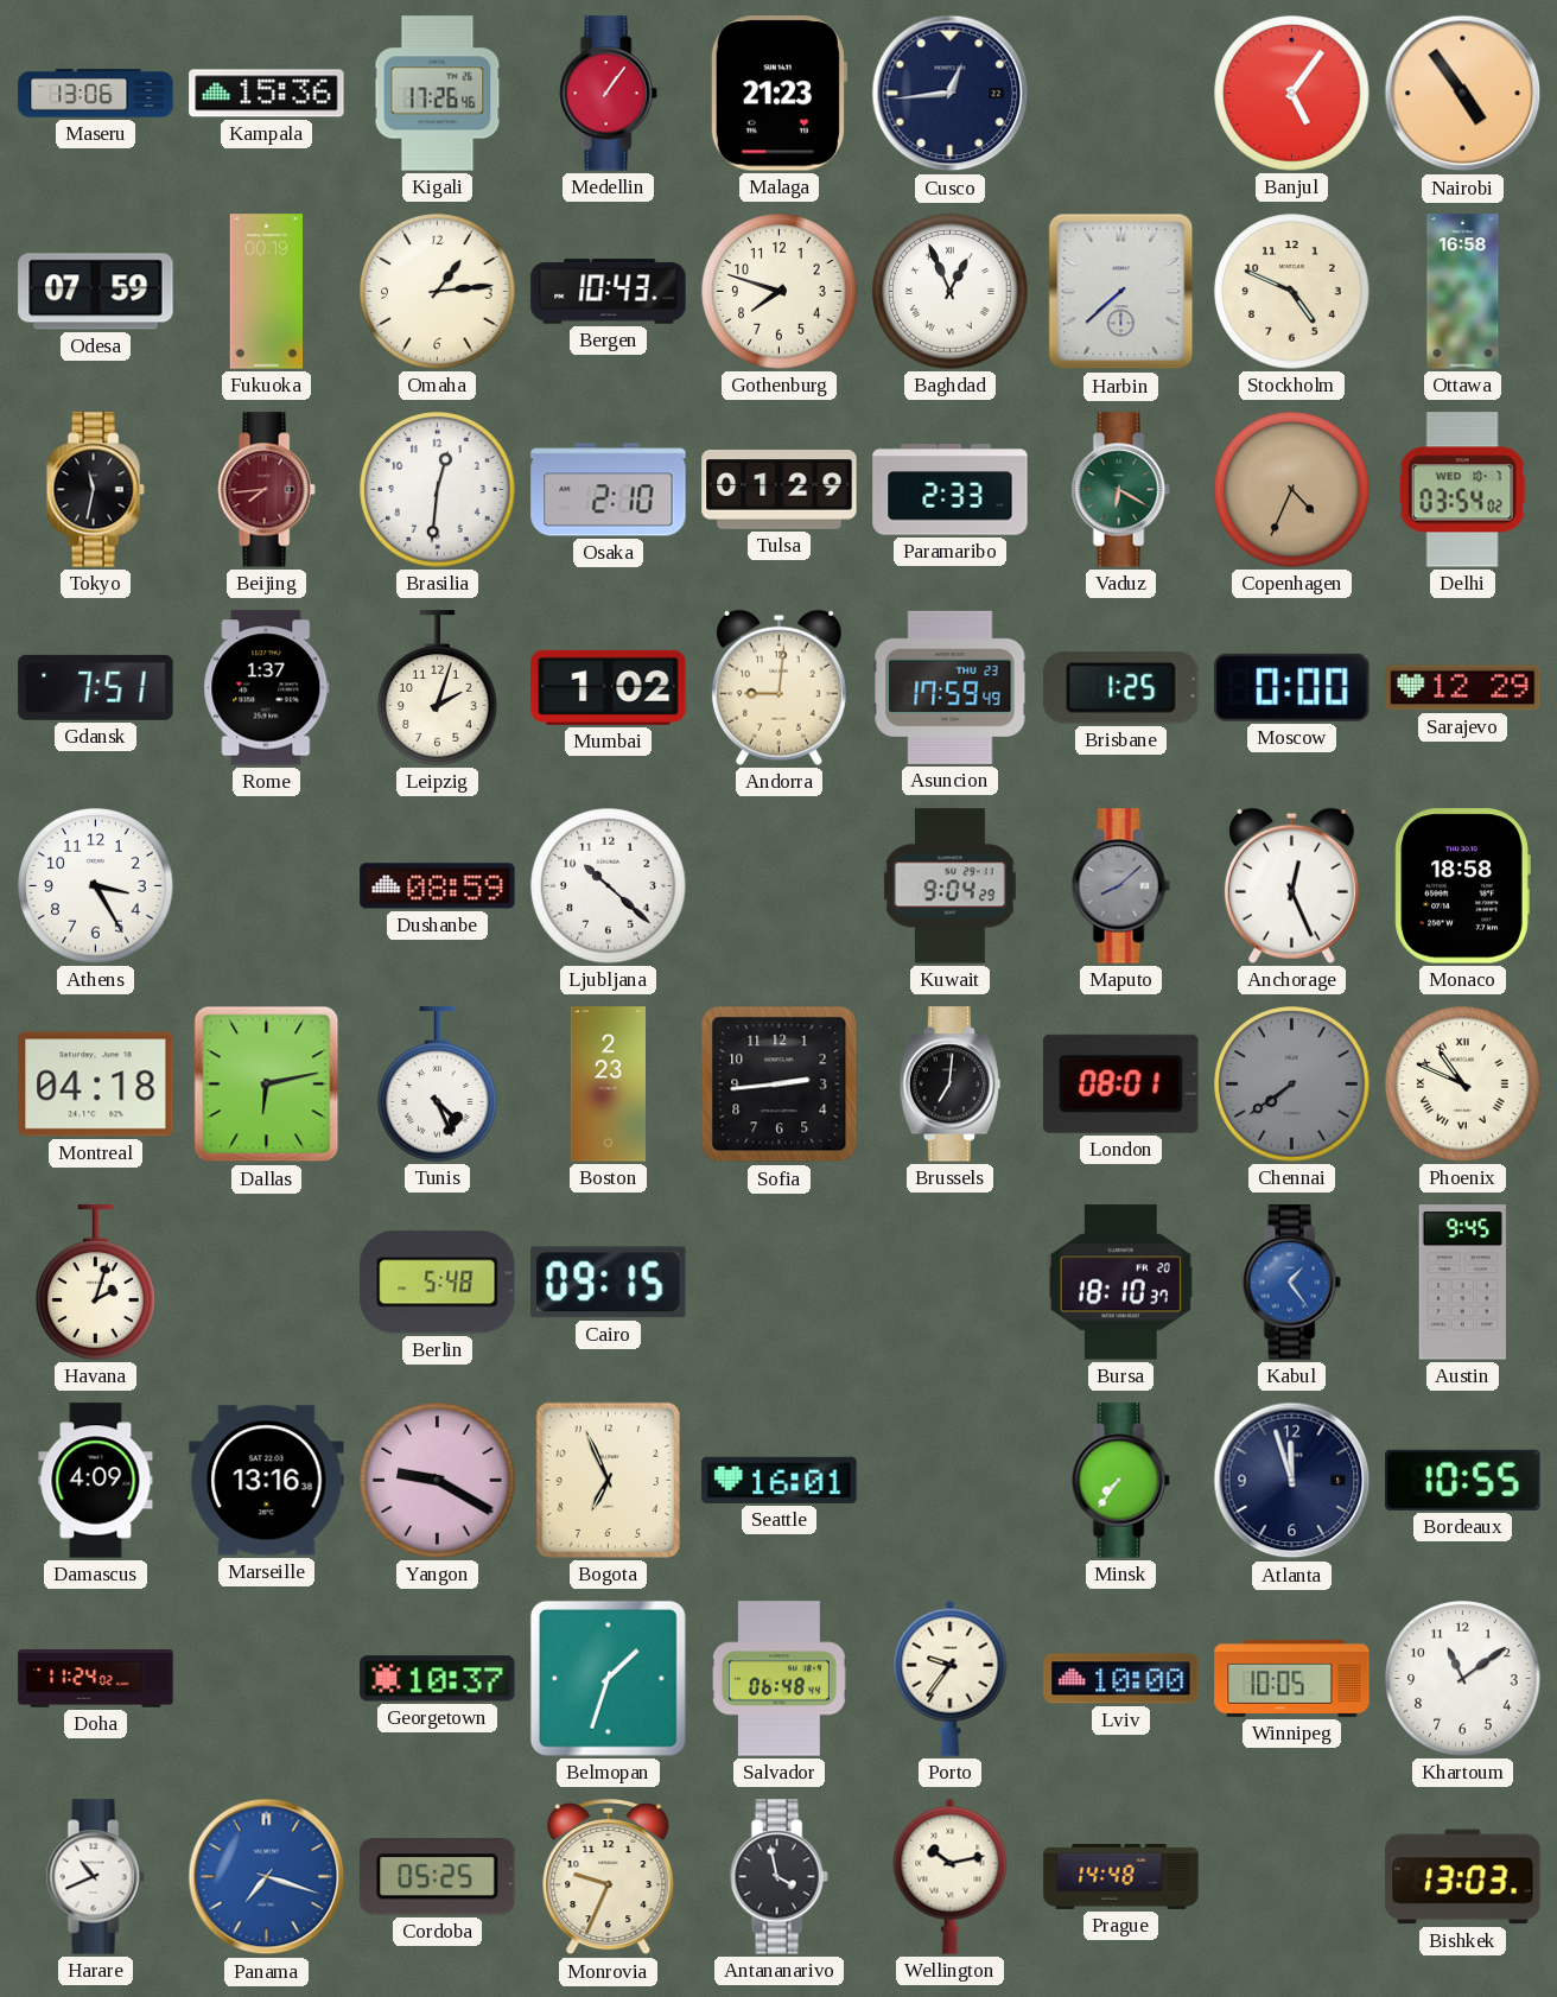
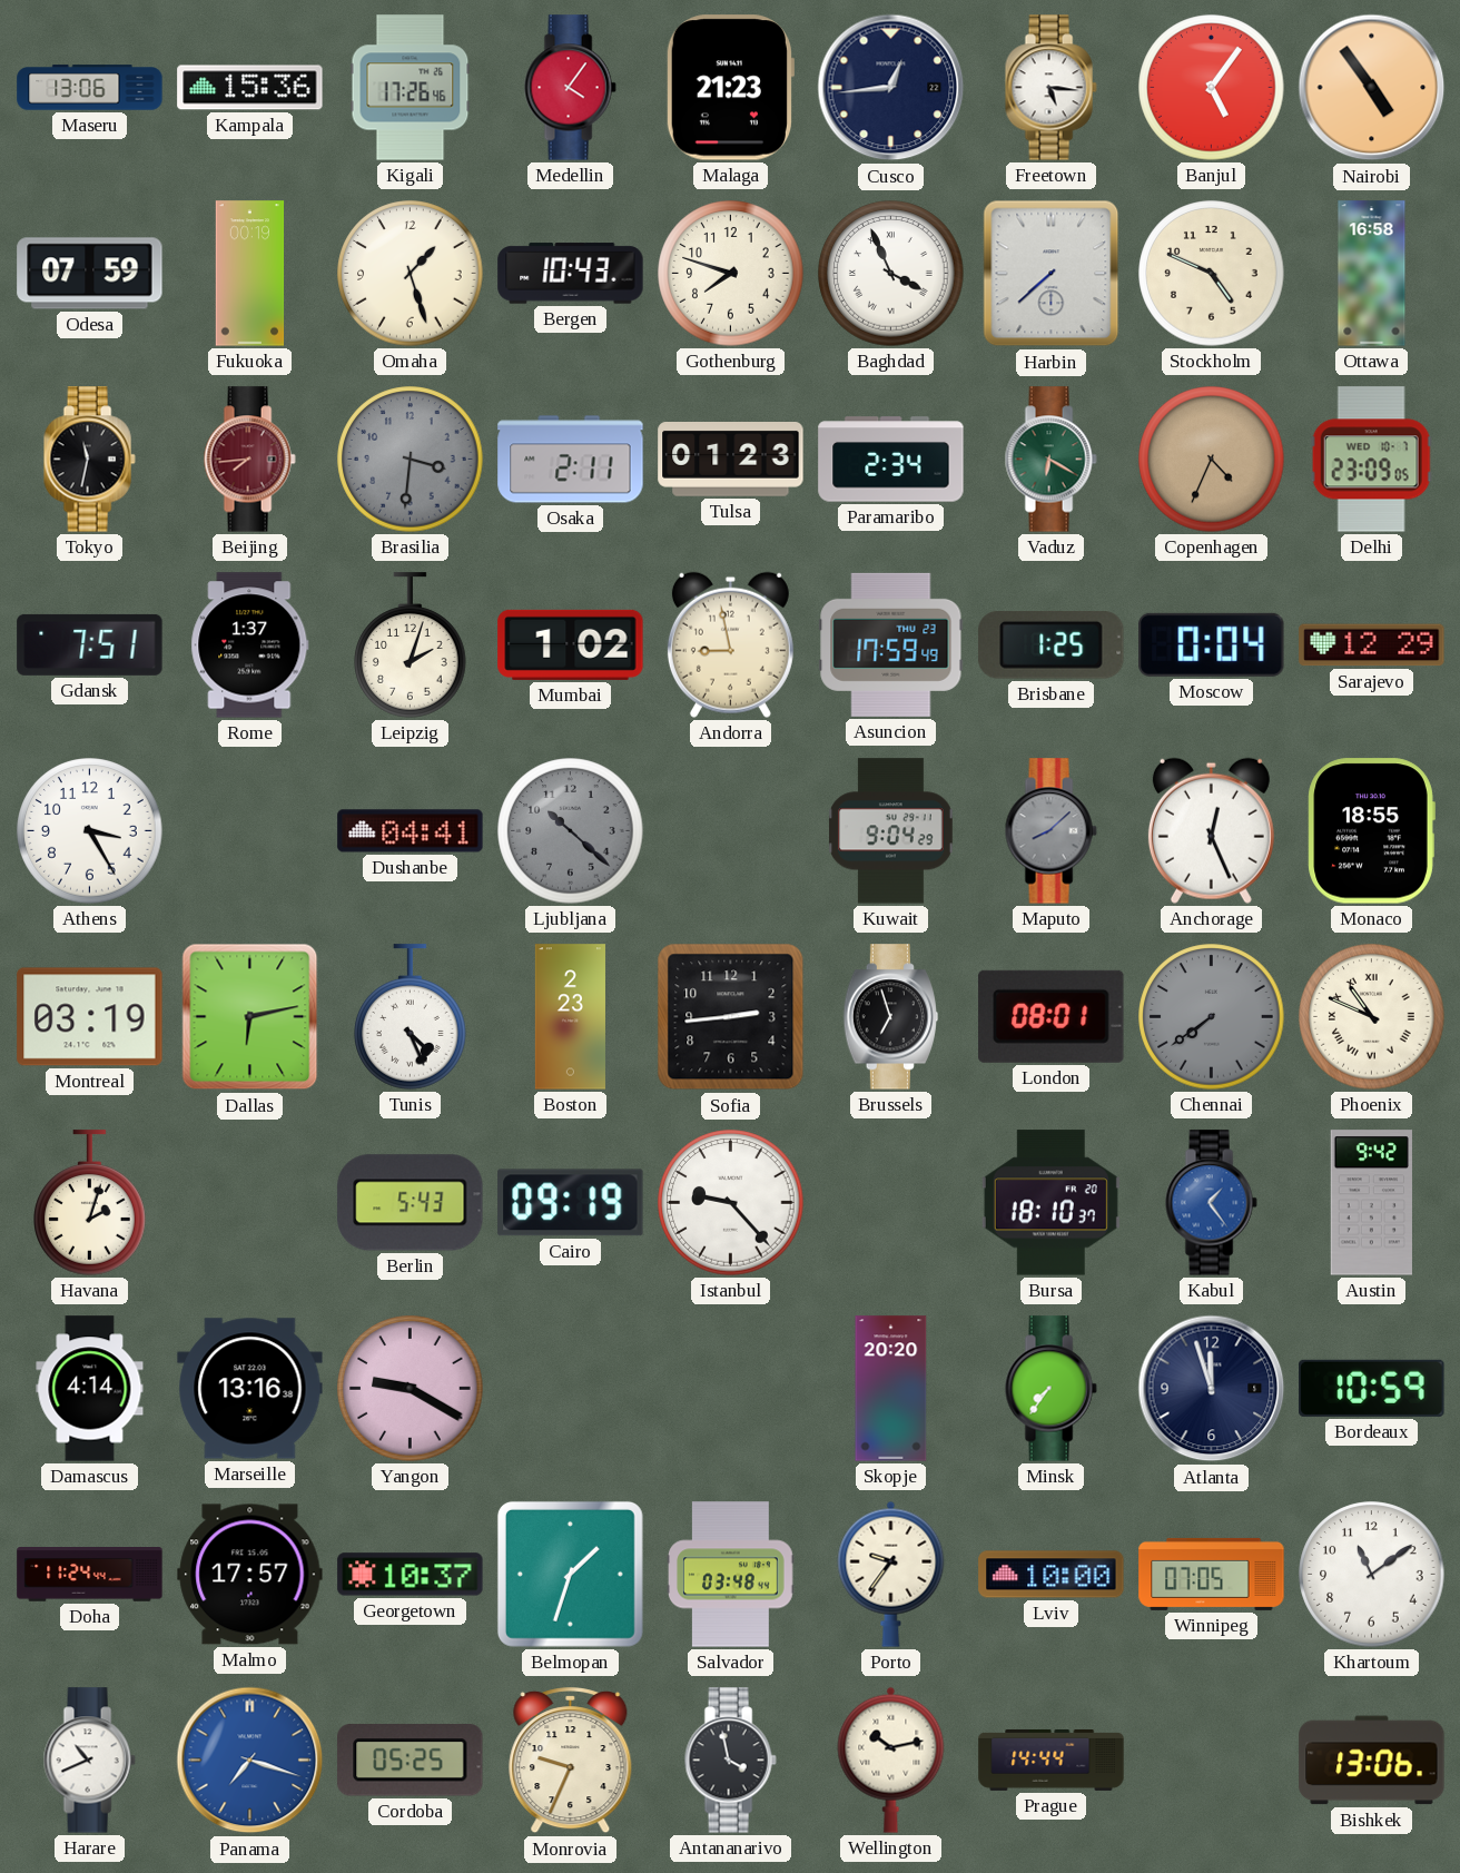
Medellin: 1:06 -> 4:06
Freetown: none -> 5:16
Omaha: 1:14 -> 1:27
Baghdad: 12:56 -> 3:56
Brasilia: 12:31 -> 3:31
Brasilia dial: white -> grey
Osaka: 2:10 -> 2:11
Tulsa: 01:29 -> 01:23
Paramaribo: 2:33 -> 2:34
Delhi: 03:54 -> 23:09
Andorra: 9:01 -> 8:58
Moscow: 0:00 -> 0:04
Dushanbe: 08:59 -> 04:41
Ljubljana dial: white -> grey
Monaco: 18:58 -> 18:55
Montreal: 04:18 -> 03:19
Brussels: 7:01 -> 6:57
Berlin: 5:48 -> 5:43
Cairo: 09:15 -> 09:19
Istanbul: none -> 9:23
Austin: 9:45 -> 9:42
Damascus: 4:09 -> 4:14
Bogota: 6:56 -> none
Seattle: 16:01 -> none
Skopje: none -> 20:20
Bordeaux: 10:55 -> 10:59
Doha: 11:24:02 -> 11:24:44
Malmo: none -> 17:57
Salvador: 06:48 -> 03:48
Winnipeg: 10:05 -> 07:05
Prague: 14:48 -> 14:44
Bishkek: 13:03 -> 13:06
